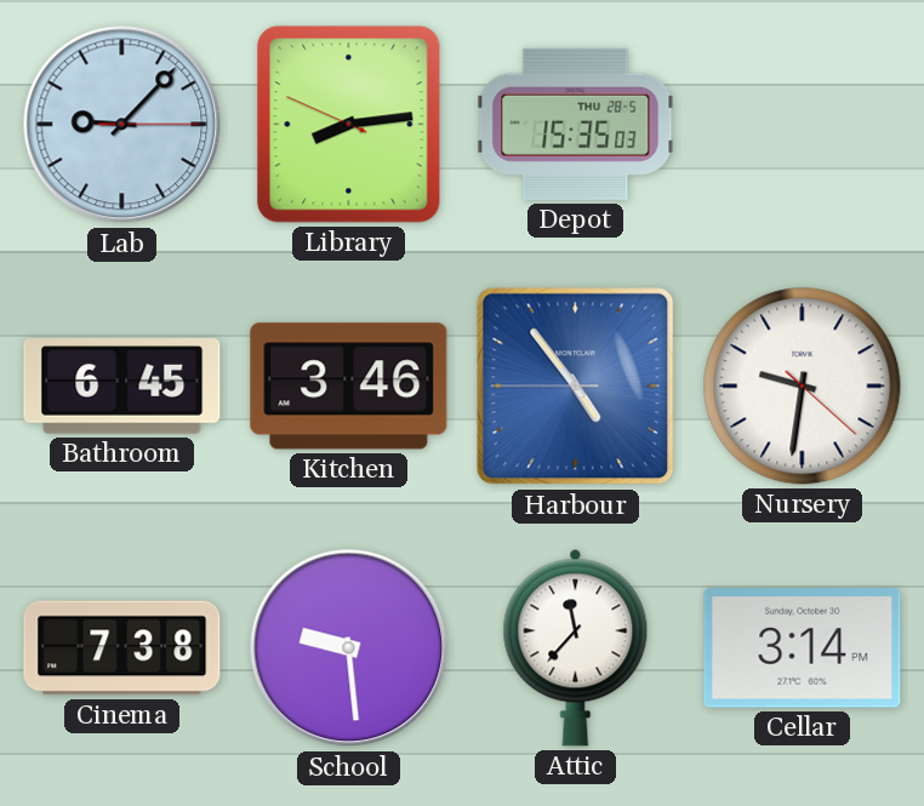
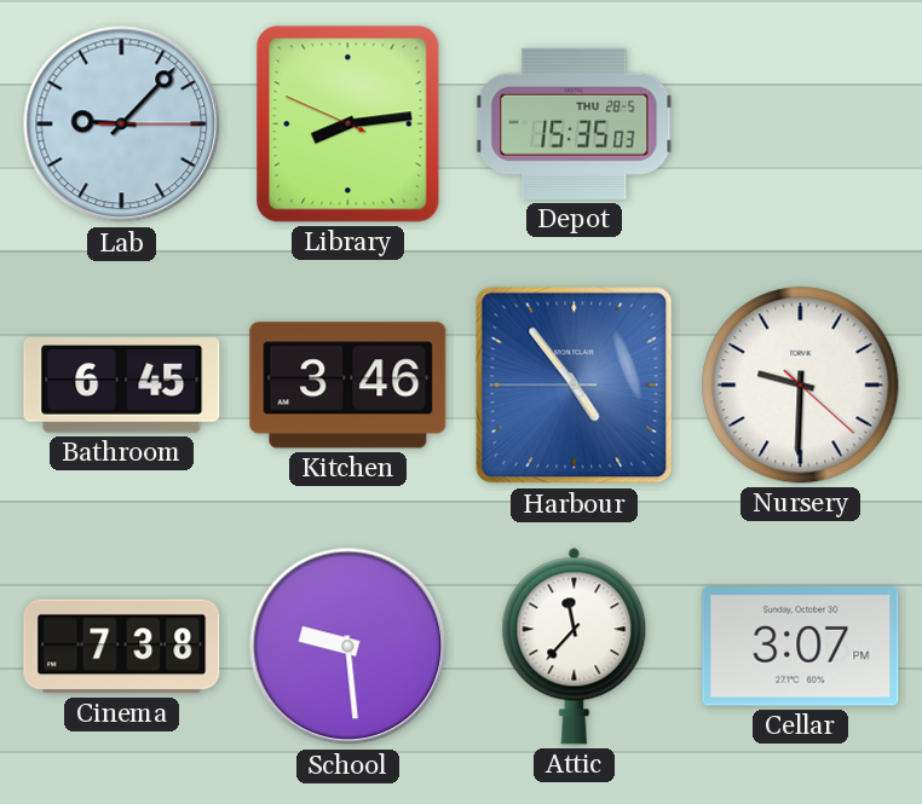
Nursery: 9:31 -> 9:30
Cellar: 3:14 -> 3:07
